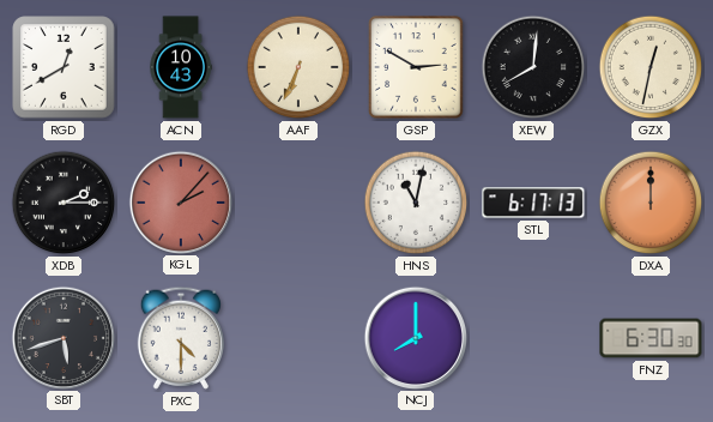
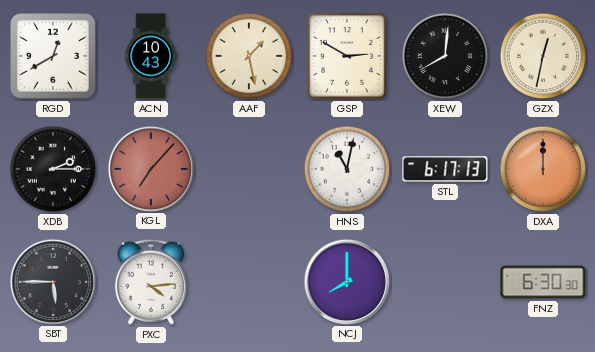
AAF: 6:34 -> 1:28
KGL: 2:07 -> 7:07
SBT: 5:42 -> 5:45
PXC: 4:30 -> 4:14
